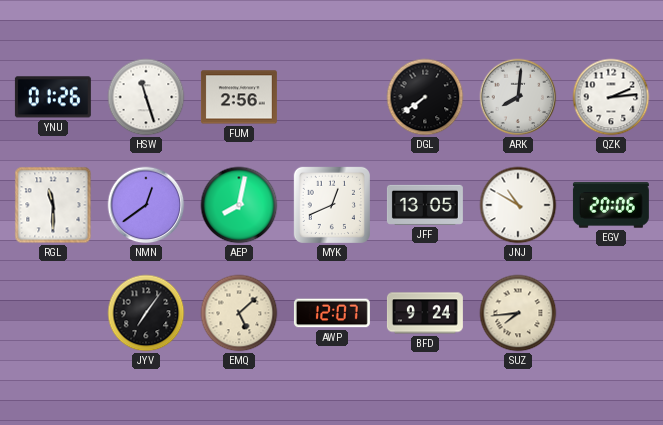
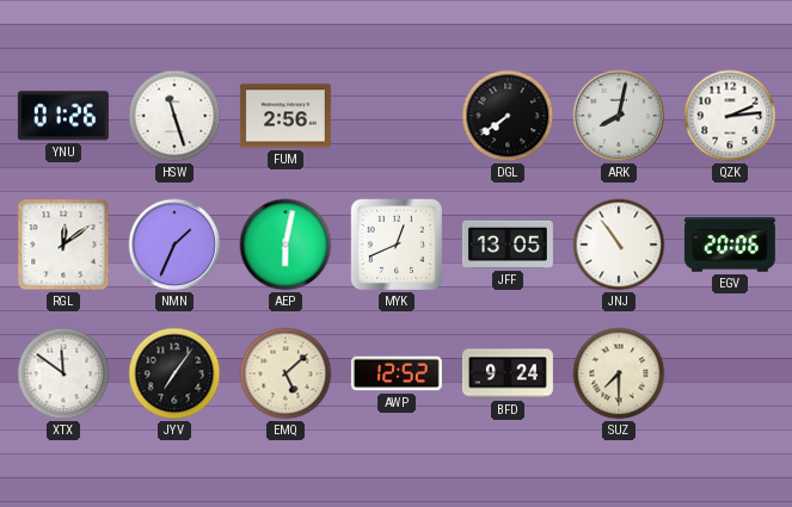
ARK: 8:01 -> 8:02
RGL: 11:30 -> 12:09
NMN: 12:39 -> 1:34
AEP: 8:02 -> 6:02
JNJ: 10:50 -> 10:54
XTX: none -> 11:51
AWP: 12:07 -> 12:52
SUZ: 7:44 -> 7:30
